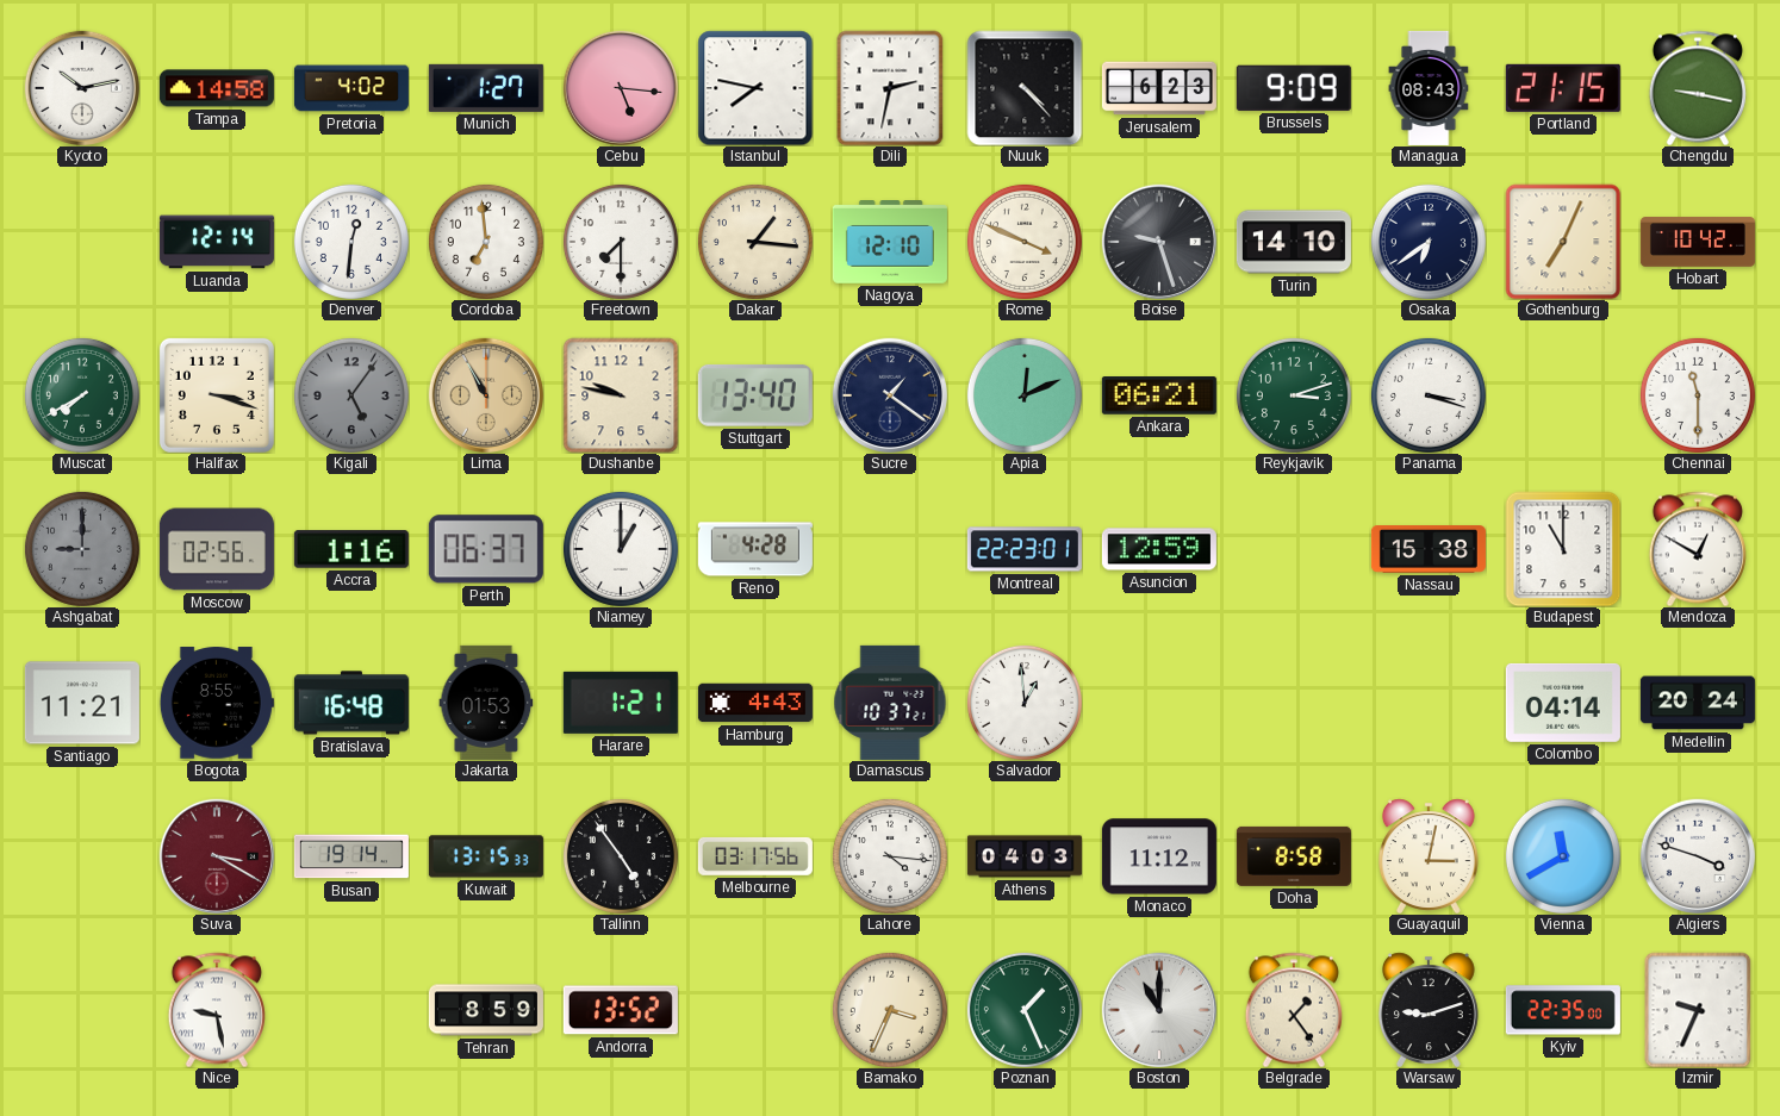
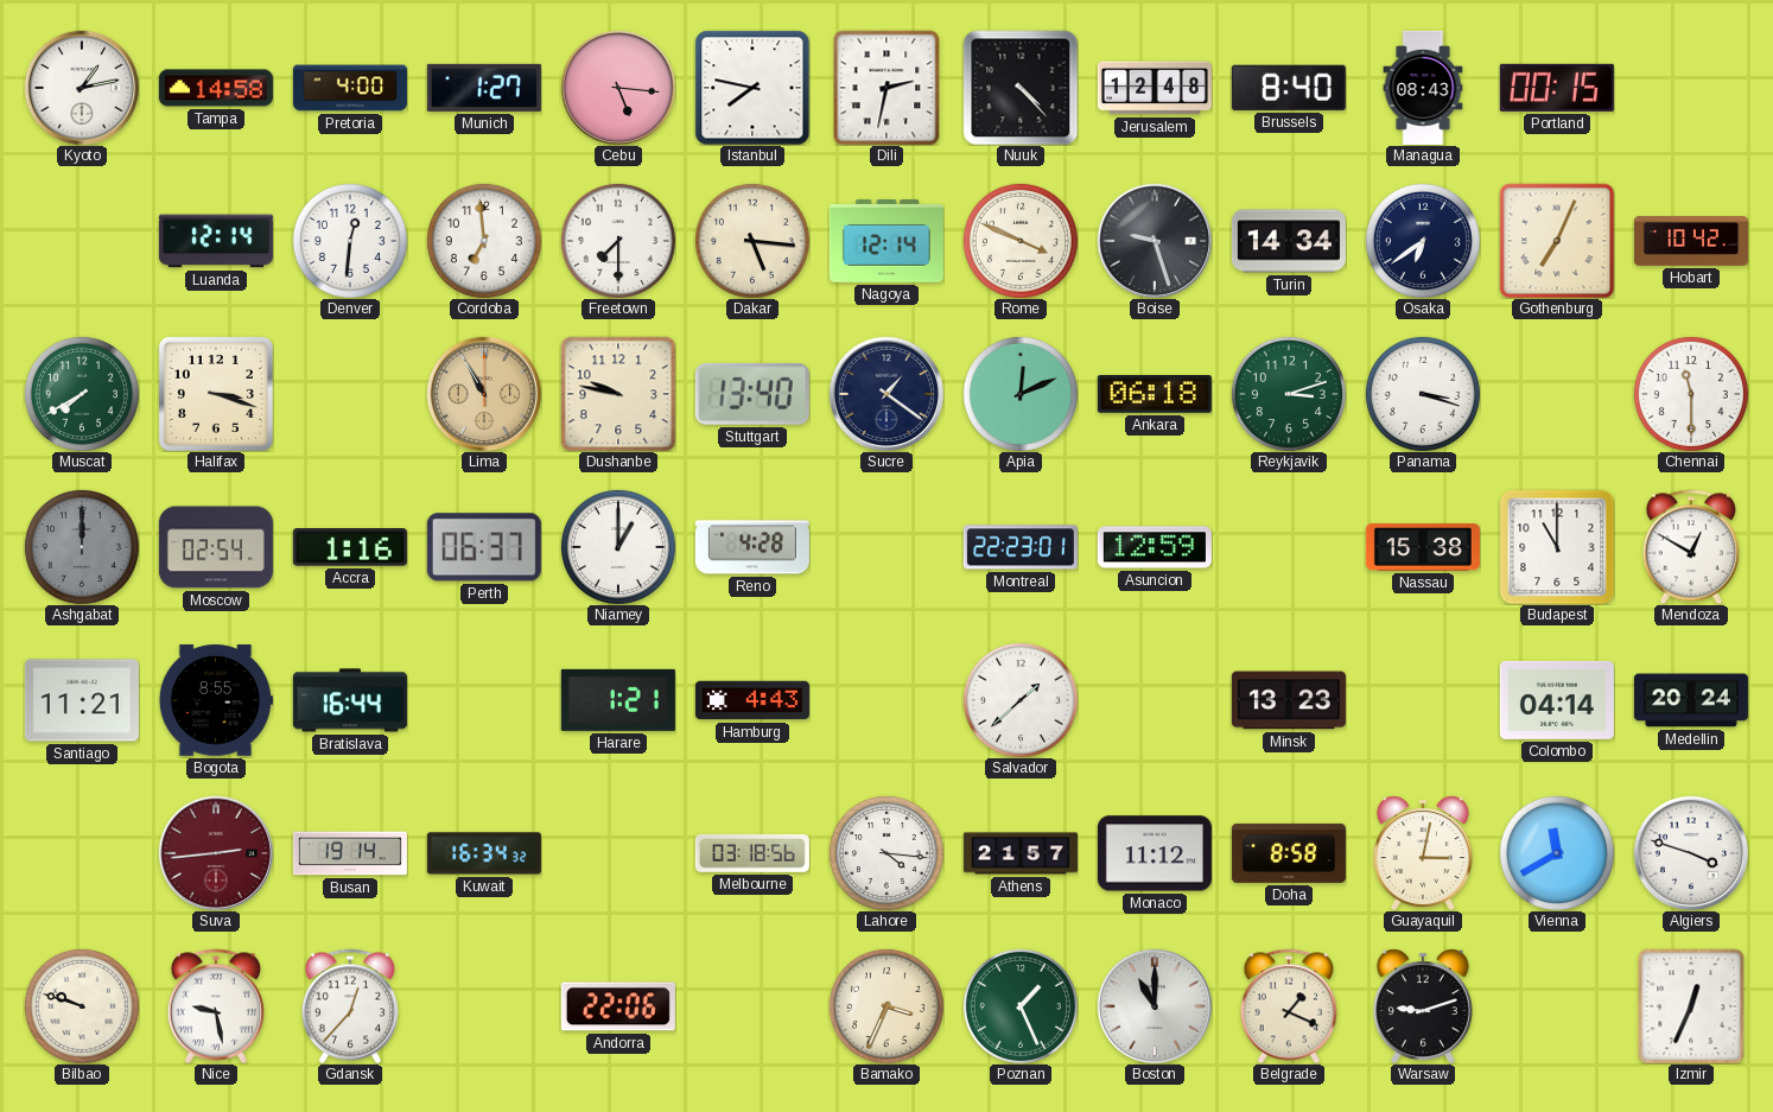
Kyoto: 10:13 -> 1:13
Pretoria: 4:02 -> 4:00
Jerusalem: 6:23 -> 12:48
Brussels: 9:09 -> 8:40
Portland: 21:15 -> 00:15
Chengdu: 9:17 -> none
Dakar: 1:16 -> 5:16
Nagoya: 12:10 -> 12:14
Turin: 14:10 -> 14:34
Kigali: 5:06 -> none
Ankara: 06:21 -> 06:18
Ashgabat: 9:00 -> 12:00
Moscow: 02:56 -> 02:54
Bratislava: 16:48 -> 16:44
Jakarta: 01:53 -> none
Damascus: 10:37 -> none
Salvador: 12:59 -> 1:38
Minsk: none -> 13:23
Suva: 3:20 -> 2:44
Kuwait: 13:15 -> 16:34
Tallinn: 4:54 -> none
Melbourne: 03:17 -> 03:18
Athens: 04:03 -> 21:57
Bilbao: none -> 9:48
Gdansk: none -> 12:37
Tehran: 8:59 -> none
Andorra: 13:52 -> 22:06
Belgrade: 1:24 -> 1:19
Kyiv: 22:35 -> none
Izmir: 9:34 -> 12:34
